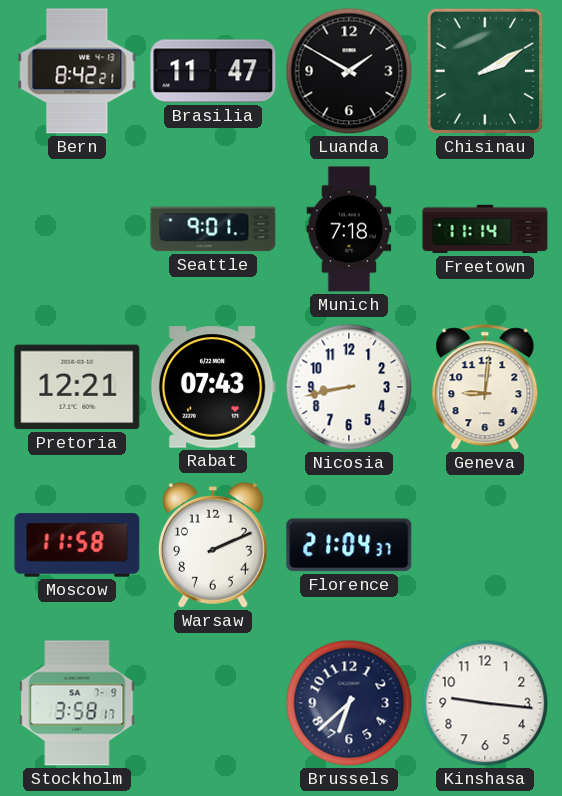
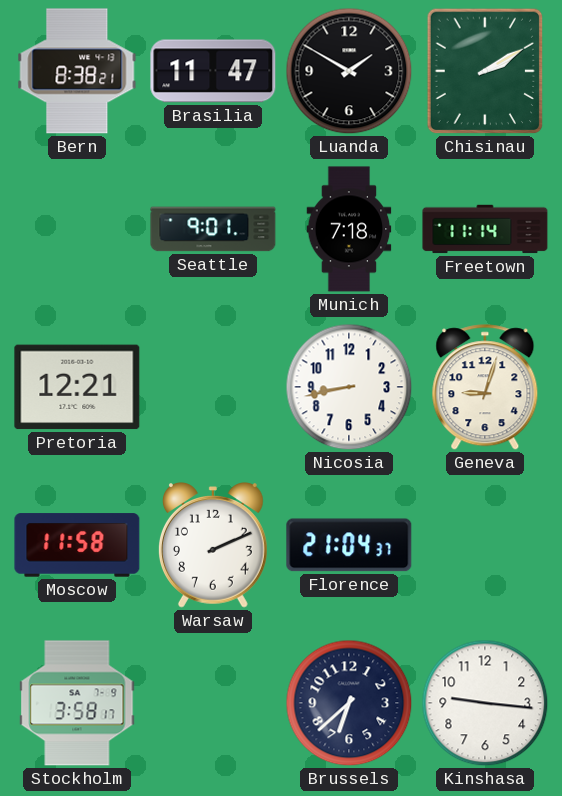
Bern: 8:42 -> 8:38
Rabat: 07:43 -> none
Geneva: 9:01 -> 9:03
